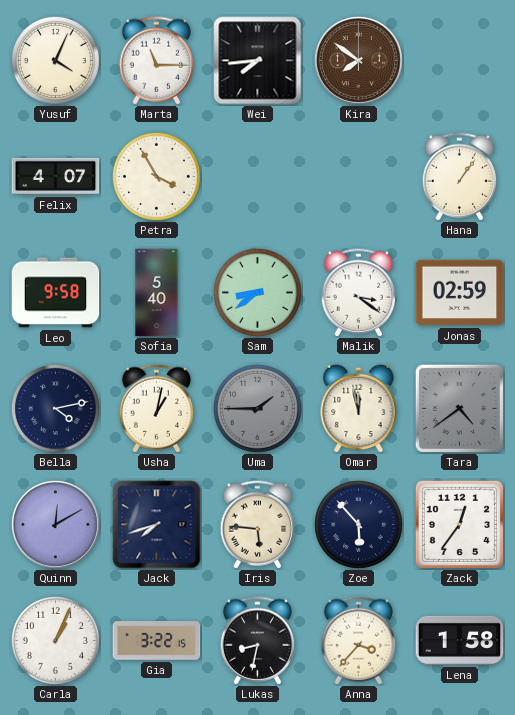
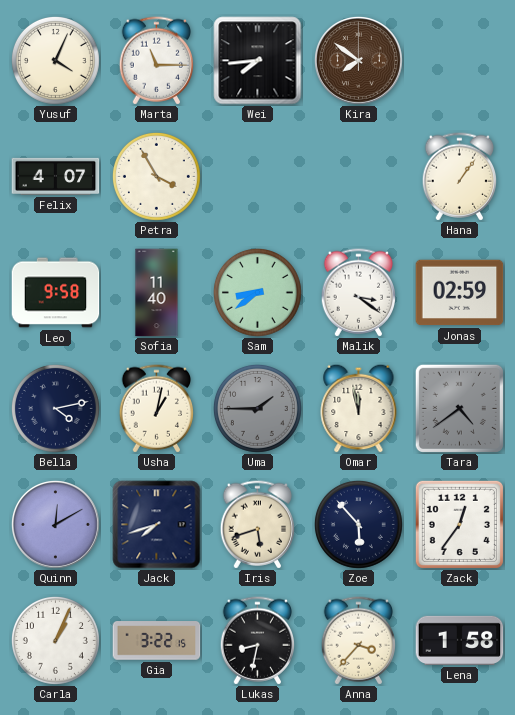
Sofia: 5:40 -> 11:40
Iris: 5:46 -> 5:42
